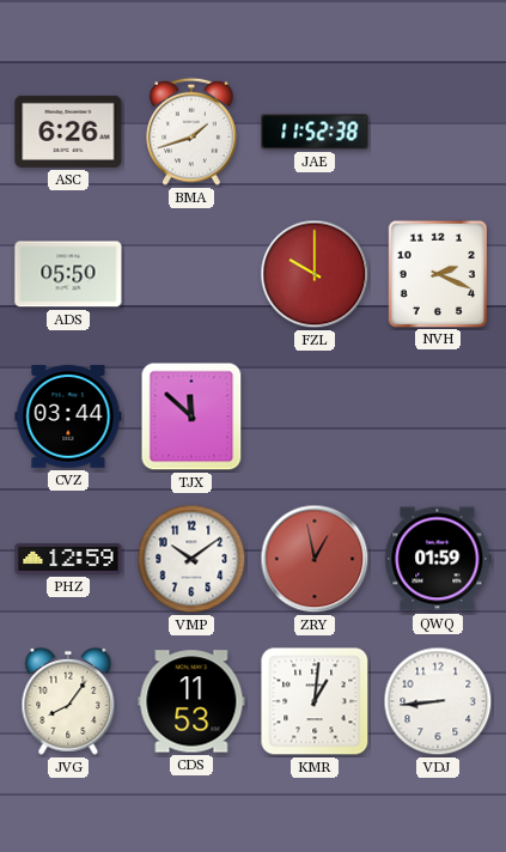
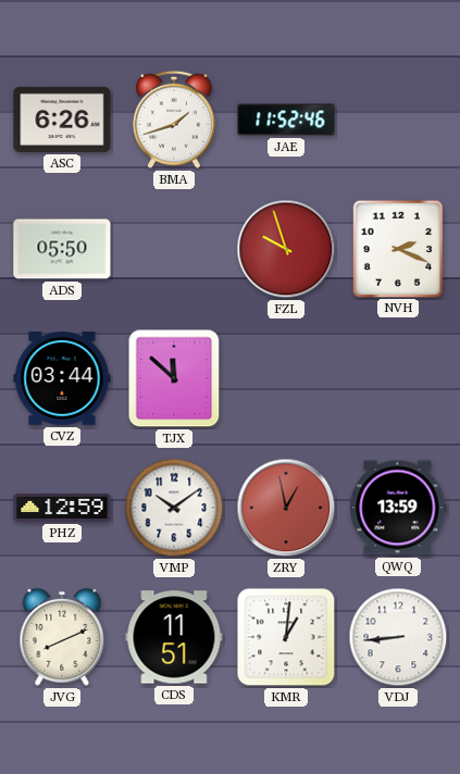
JAE: 11:52:38 -> 11:52:46
FZL: 10:00 -> 9:57
QWQ: 01:59 -> 13:59
JVG: 8:06 -> 8:11
CDS: 11:53 -> 11:51
